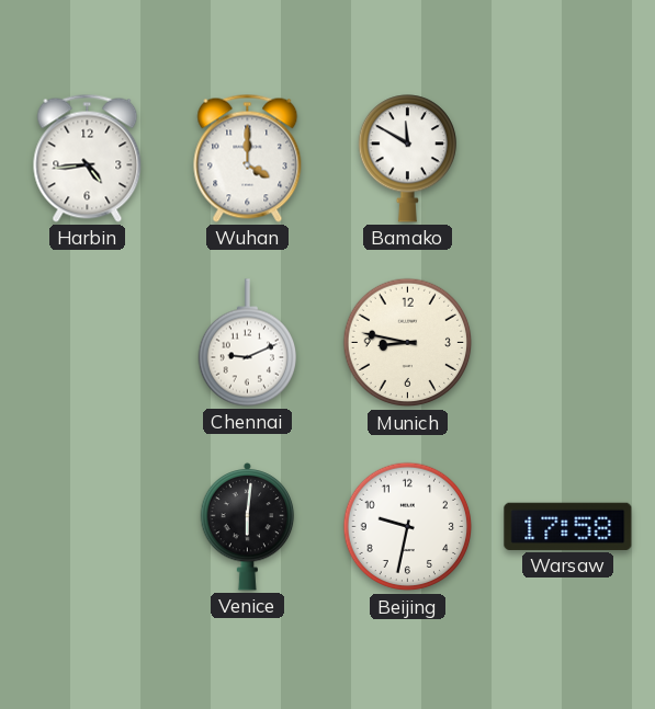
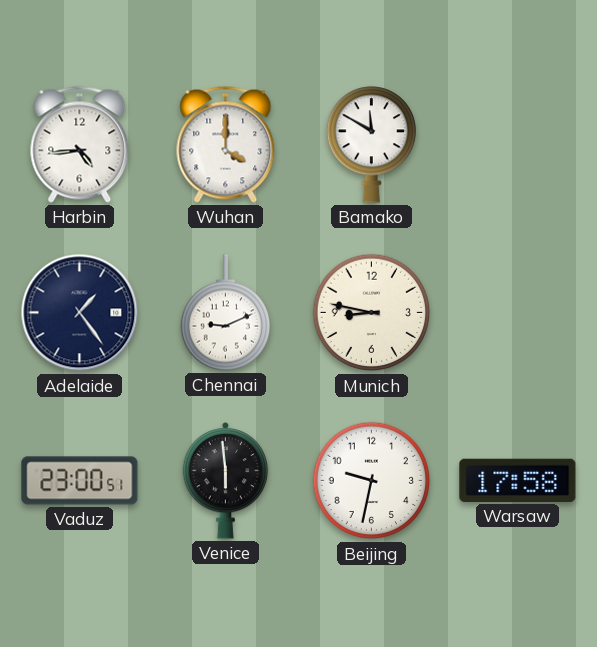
Adelaide: none -> 1:24
Vaduz: none -> 23:00
Venice: 6:01 -> 5:59
